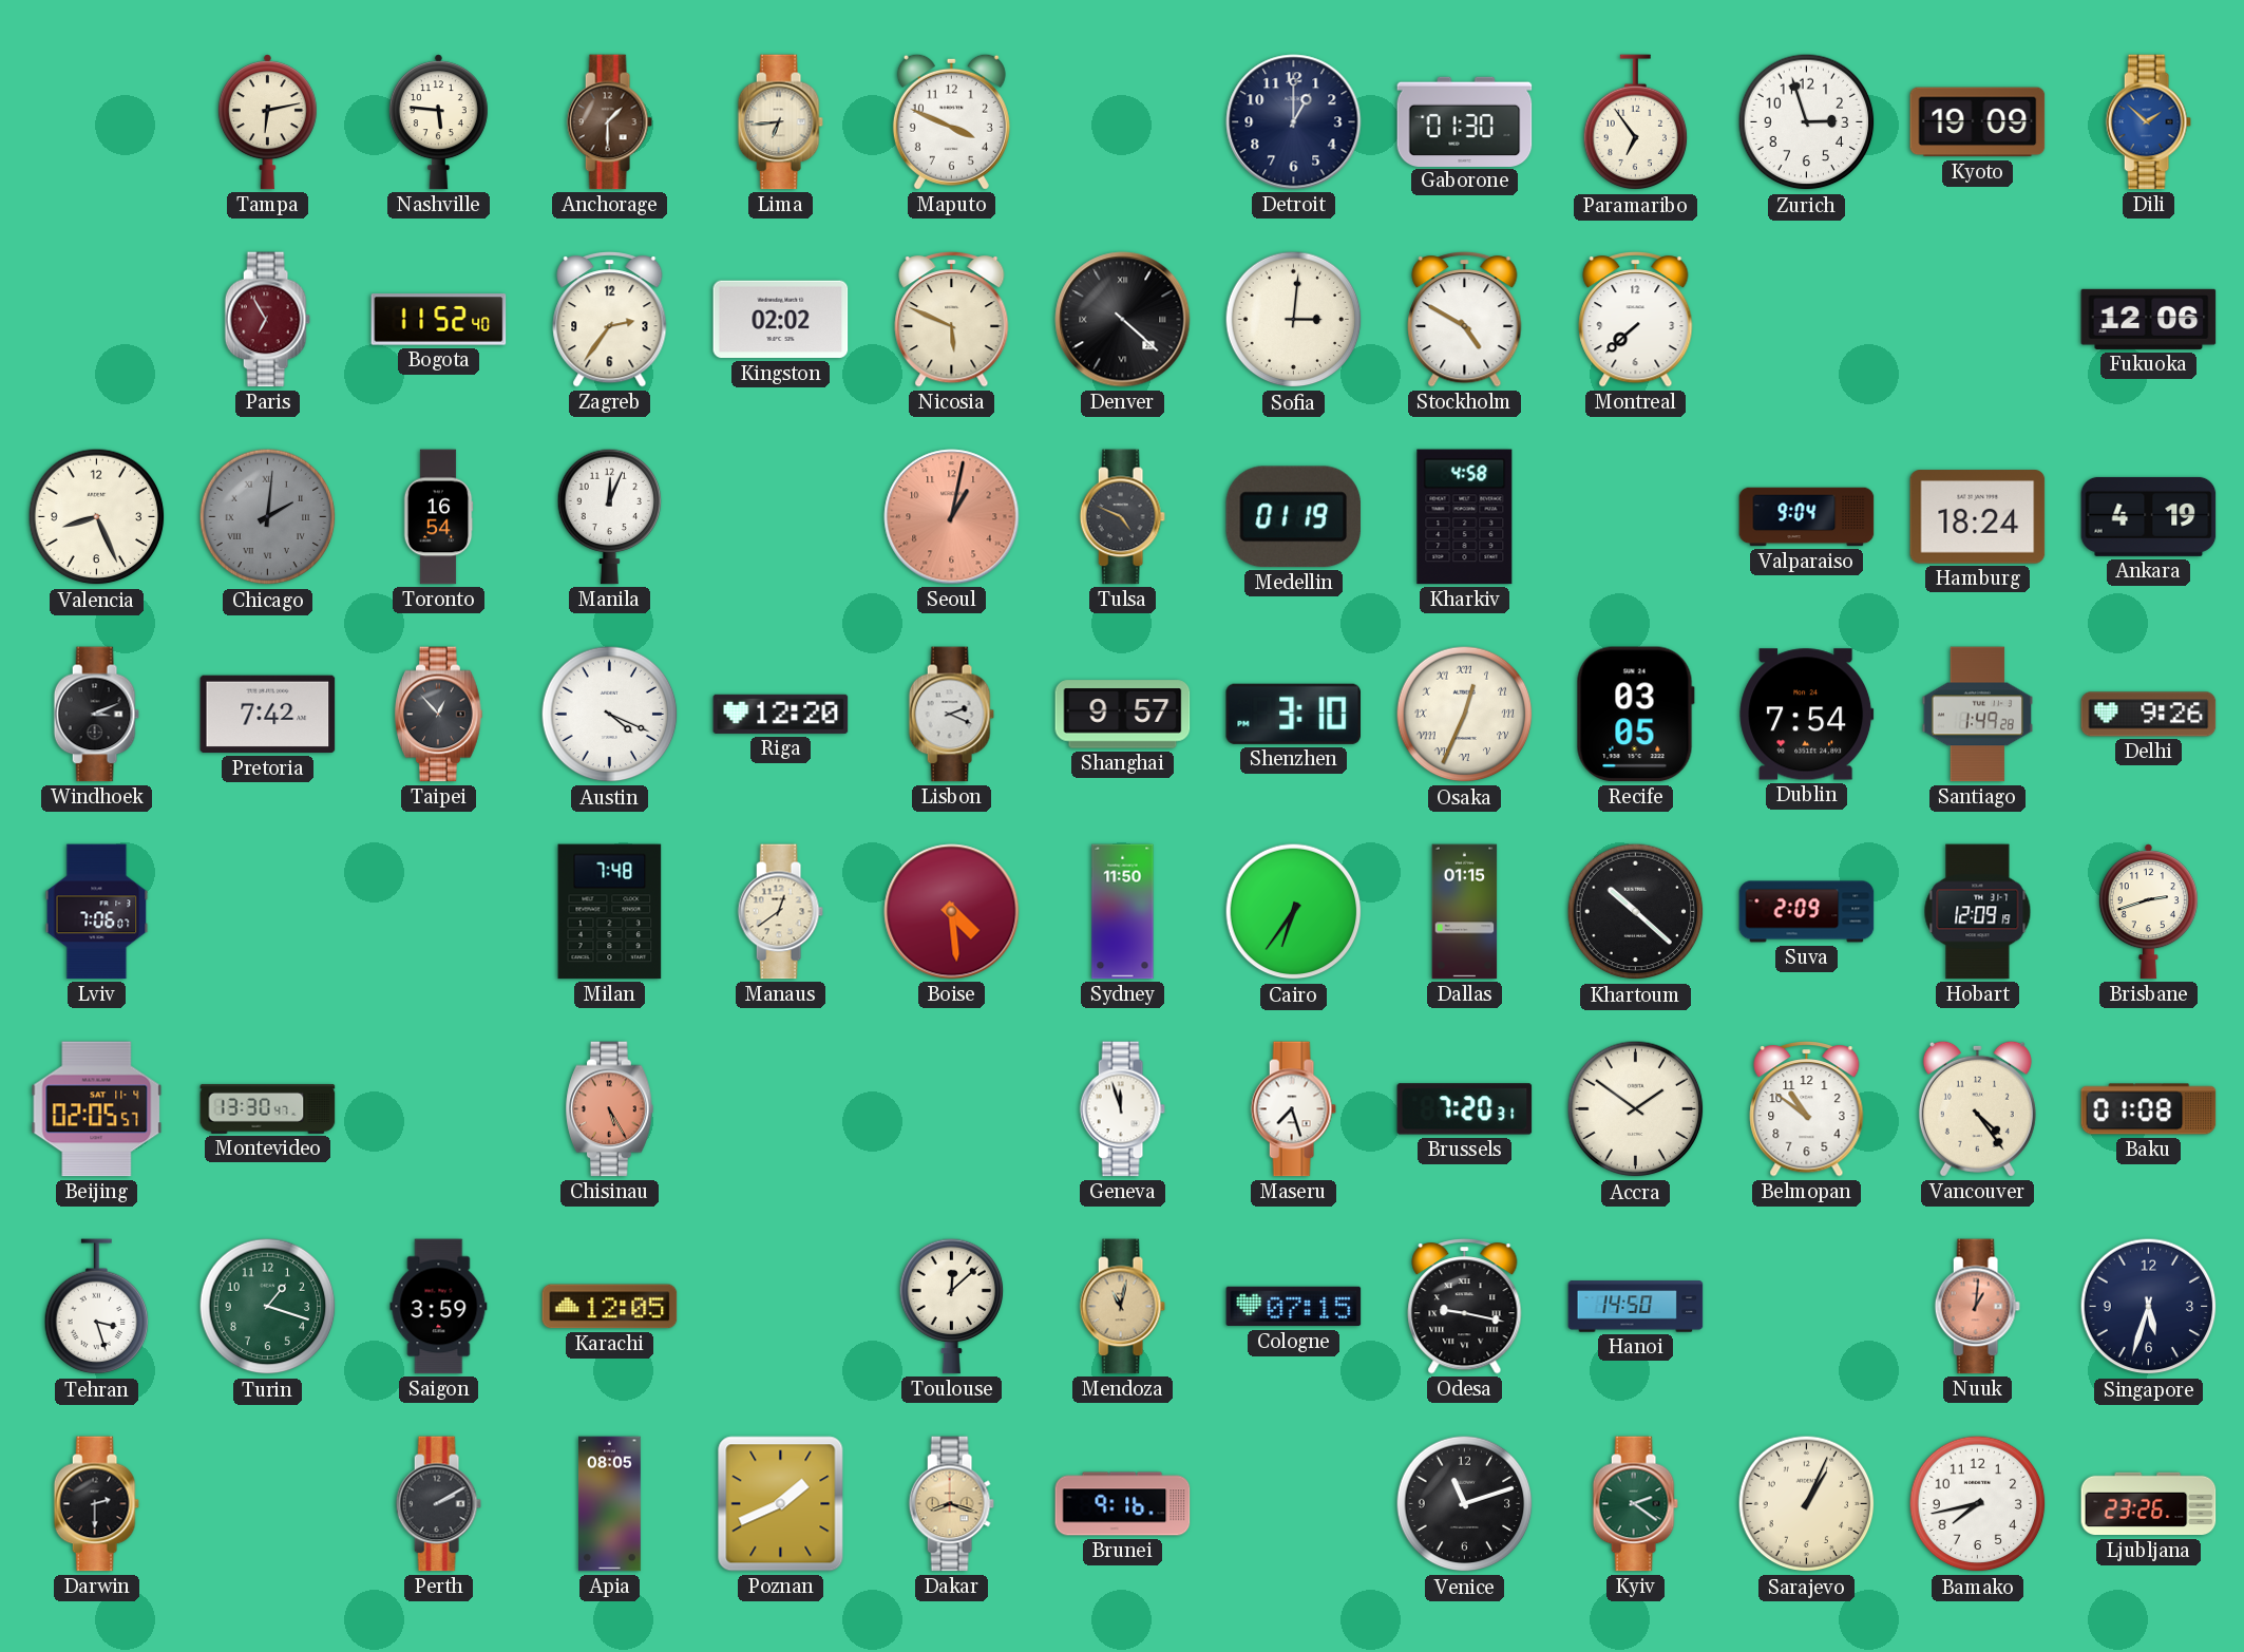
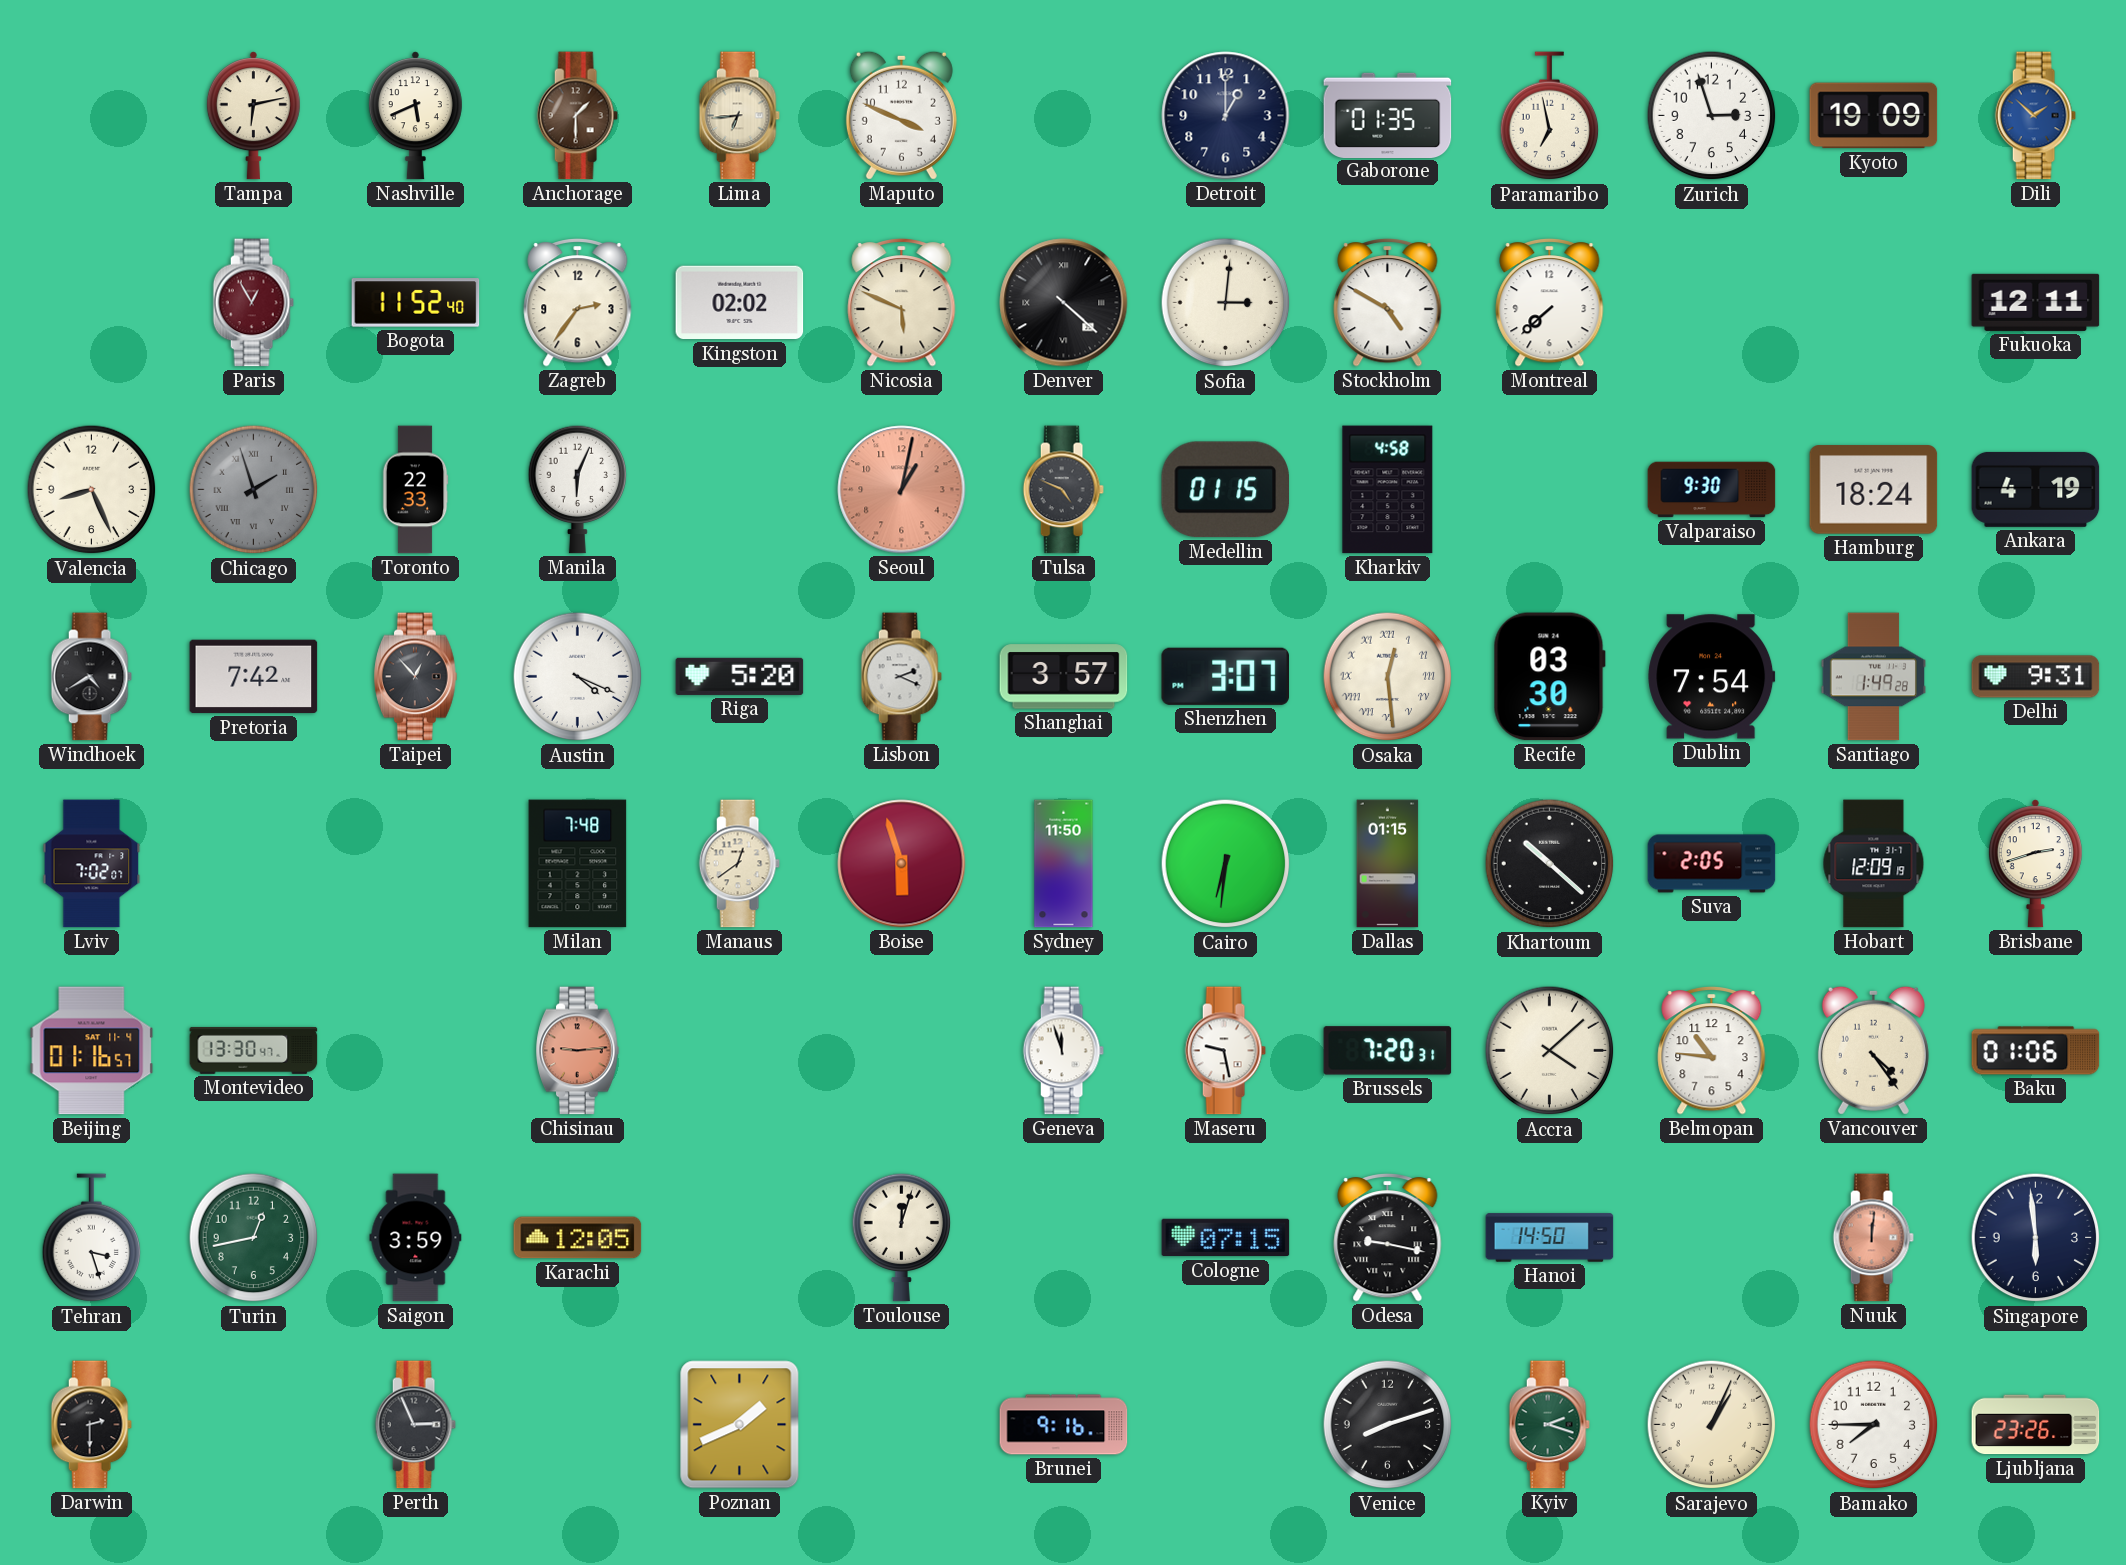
Nashville: 5:46 -> 5:41
Gaborone: 01:30 -> 01:35
Paramaribo: 6:54 -> 6:58
Paris: 6:55 -> 12:55
Fukuoka: 12:06 -> 12:11
Chicago: 2:01 -> 1:57
Toronto: 16:54 -> 22:33
Manila: 12:04 -> 6:04
Medellin: 01:19 -> 01:15
Valparaiso: 9:04 -> 9:30
Windhoek: 3:11 -> 4:40
Riga: 12:20 -> 5:20
Shanghai: 9:57 -> 3:57
Shenzhen: 3:10 -> 3:07
Osaka: 12:34 -> 12:29
Recife: 03:05 -> 03:30
Delhi: 9:26 -> 9:31
Lviv: 7:06 -> 7:02
Boise: 4:29 -> 5:57
Cairo: 6:36 -> 6:31
Suva: 2:09 -> 2:05
Beijing: 02:05 -> 01:16
Chisinau: 5:25 -> 9:14
Maseru: 7:27 -> 9:28
Accra: 1:51 -> 4:08
Belmopan: 10:51 -> 10:46
Baku: 01:08 -> 01:06
Turin: 1:18 -> 12:43
Toulouse: 12:08 -> 12:03
Mendoza: 11:02 -> none
Nuuk: 1:01 -> 12:01
Singapore: 5:33 -> 5:59
Perth: 2:10 -> 2:56
Apia: 08:05 -> none
Dakar: 8:18 -> none
Venice: 11:12 -> 8:12
Kyiv: 2:21 -> 2:18
Bamako: 7:43 -> 7:45
